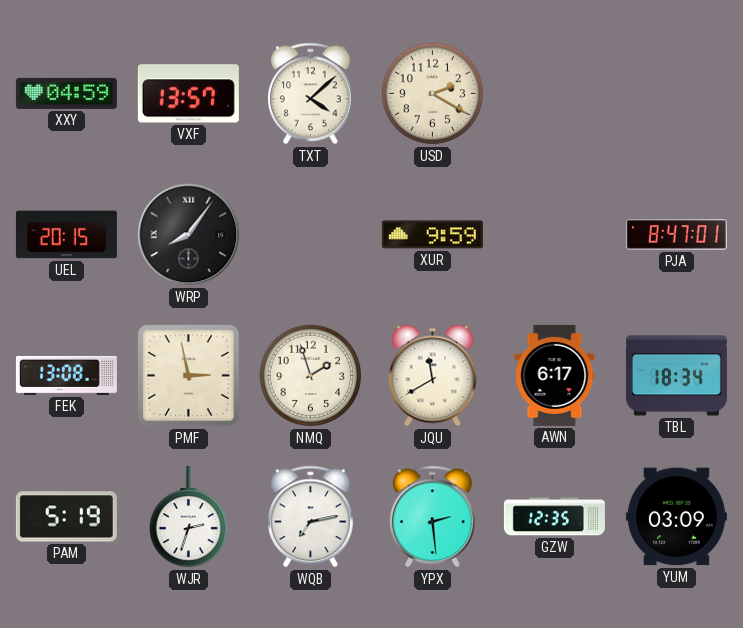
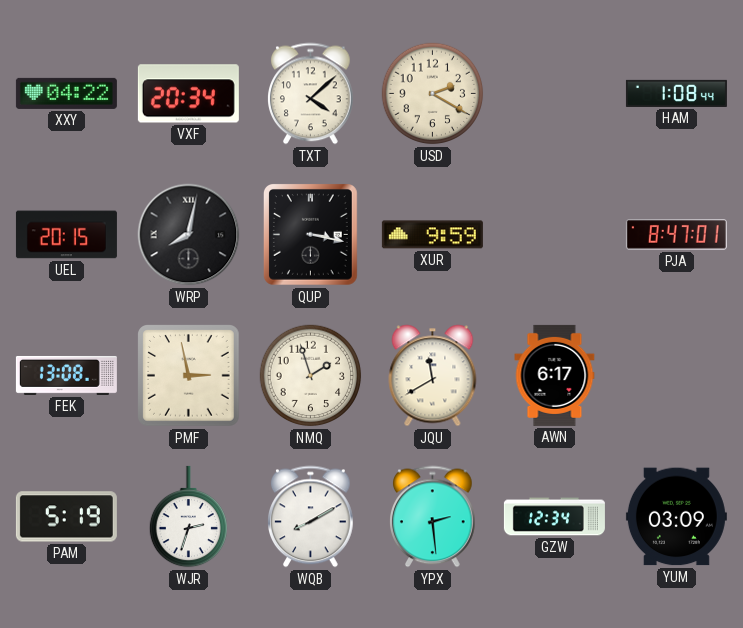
XXY: 04:59 -> 04:22
VXF: 13:57 -> 20:34
HAM: none -> 1:08
WRP: 8:06 -> 8:02
QUP: none -> 3:17
TBL: 18:34 -> none
WQB: 7:13 -> 8:10
GZW: 12:35 -> 12:34
